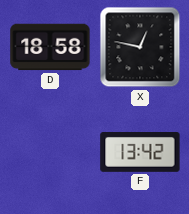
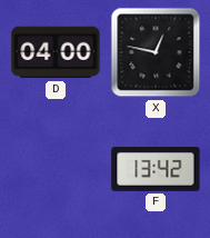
D: 18:58 -> 04:00
